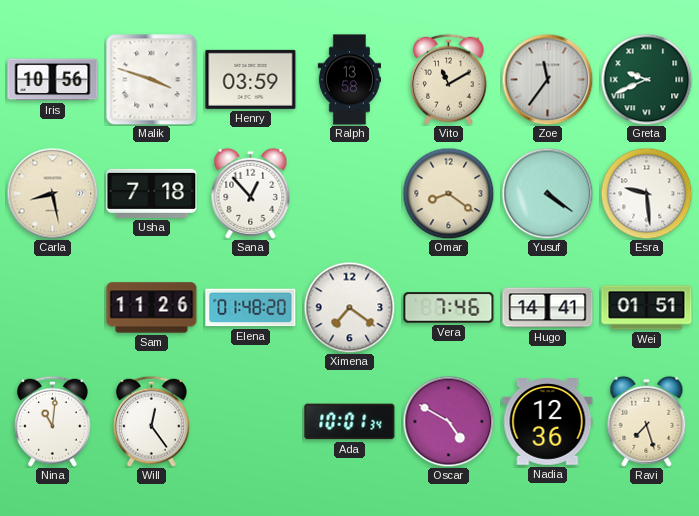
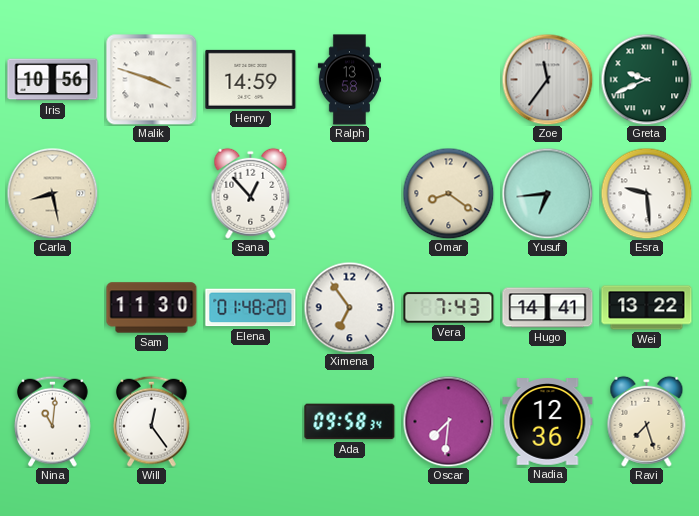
Henry: 03:59 -> 14:59
Vito: 11:10 -> none
Usha: 7:18 -> none
Yusuf: 4:21 -> 6:44
Sam: 11:26 -> 11:30
Ximena: 7:21 -> 6:54
Vera: 7:46 -> 7:43
Wei: 01:51 -> 13:22
Ada: 10:01 -> 09:58
Oscar: 4:50 -> 7:31
